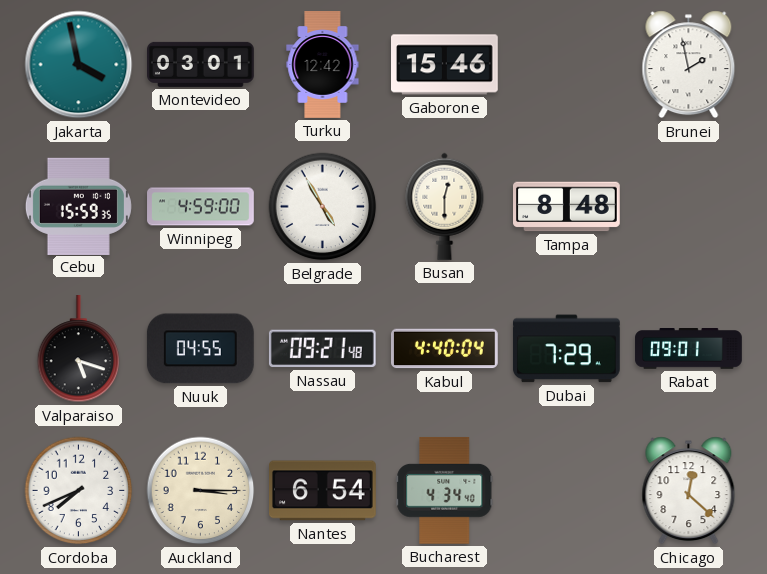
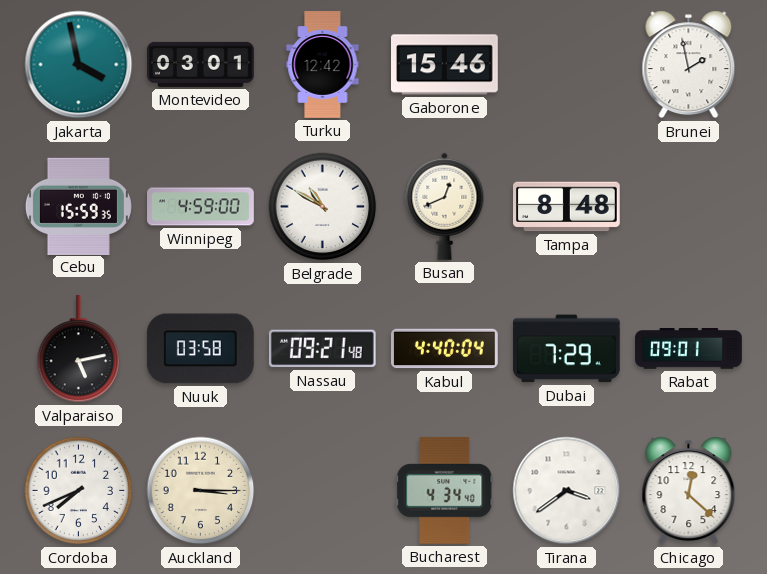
Belgrade: 4:55 -> 10:50
Busan: 12:30 -> 12:41
Valparaiso: 5:18 -> 5:13
Nuuk: 04:55 -> 03:58
Nantes: 6:54 -> none
Tirana: none -> 3:39
